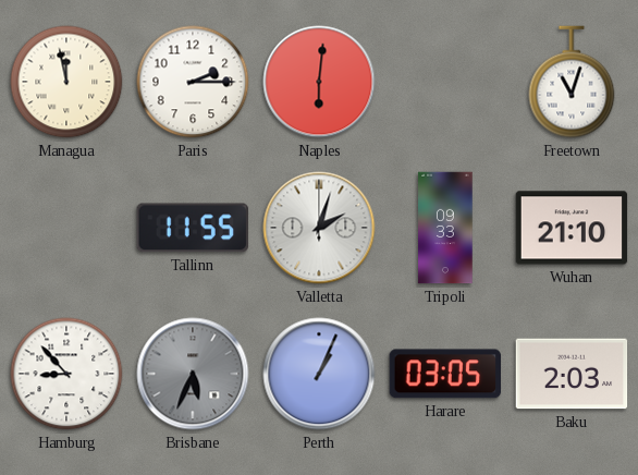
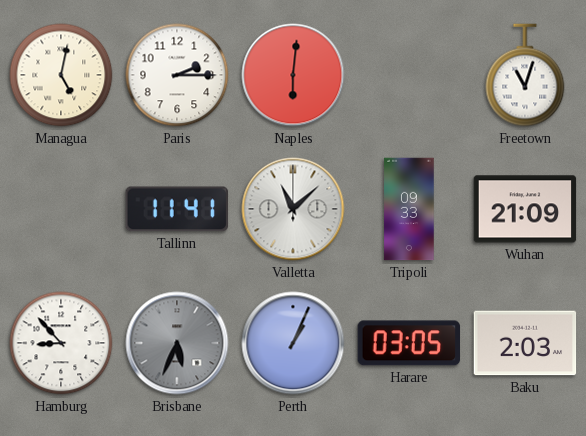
Managua: 11:58 -> 5:02
Tallinn: 11:55 -> 11:41
Valletta: 2:03 -> 11:08
Wuhan: 21:10 -> 21:09
